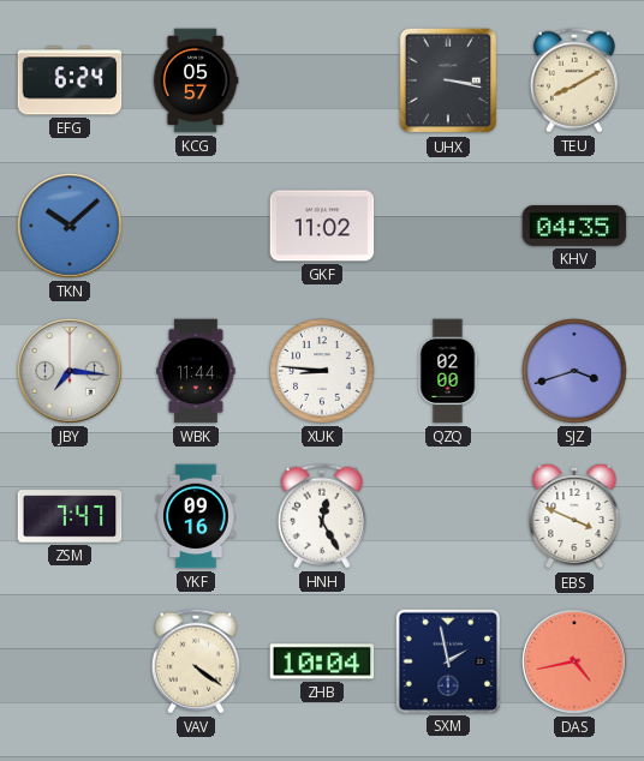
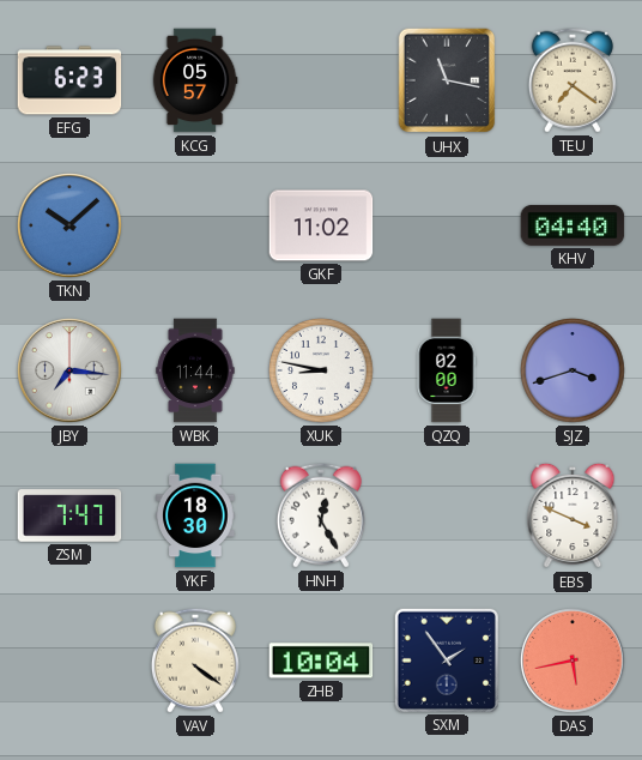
EFG: 6:24 -> 6:23
UHX: 3:17 -> 11:17
TEU: 8:10 -> 7:21
KHV: 04:35 -> 04:40
XUK: 8:46 -> 8:47
YKF: 09:16 -> 18:30
SXM: 1:58 -> 1:54
DAS: 4:43 -> 5:43
